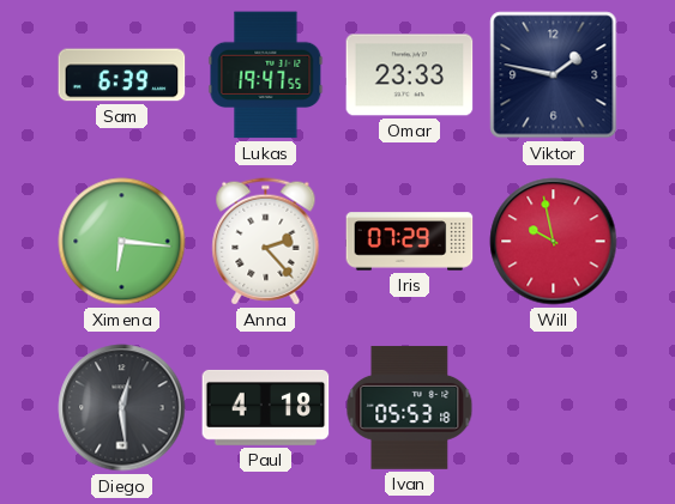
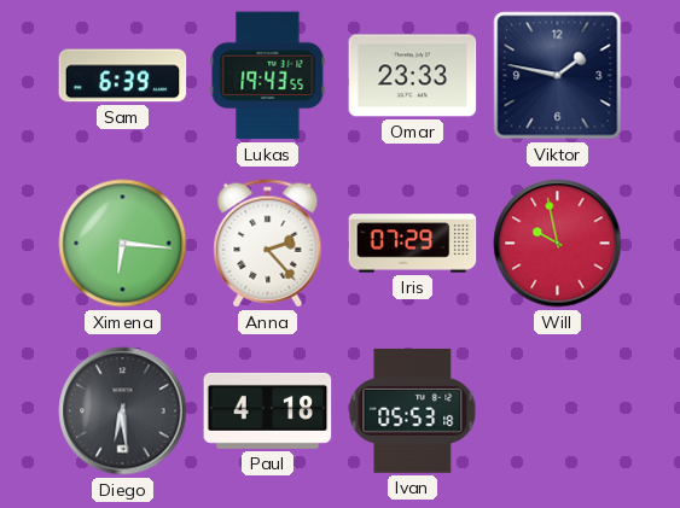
Lukas: 19:47 -> 19:43
Diego: 12:29 -> 6:29
